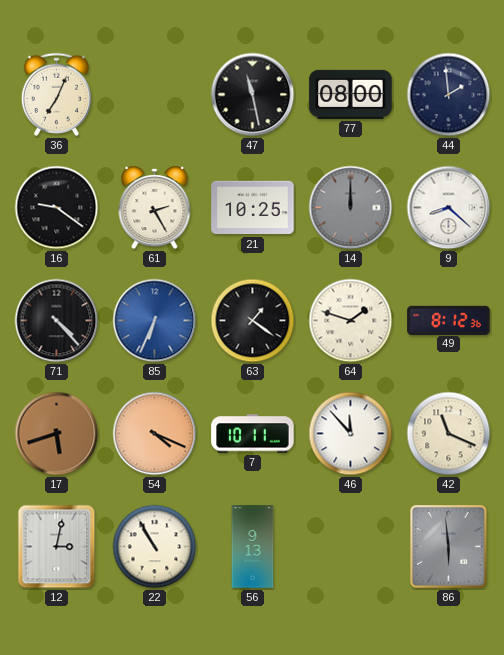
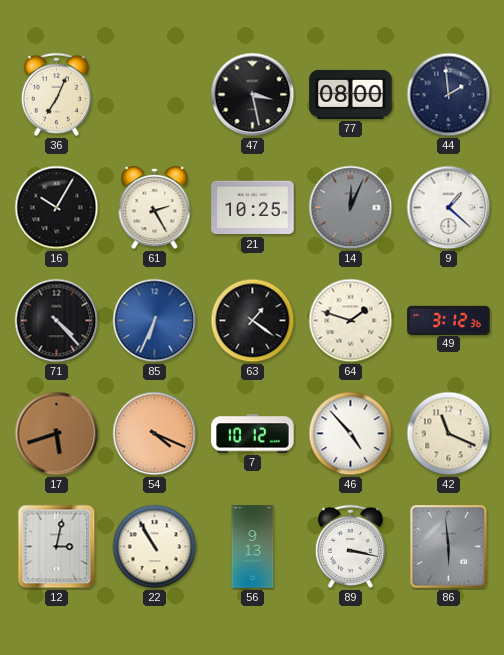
47: 11:28 -> 3:28
16: 9:21 -> 10:05
14: 12:00 -> 12:04
9: 8:22 -> 1:22
49: 8:12 -> 3:12
7: 10:11 -> 10:12
46: 11:53 -> 4:53
89: none -> 3:17
